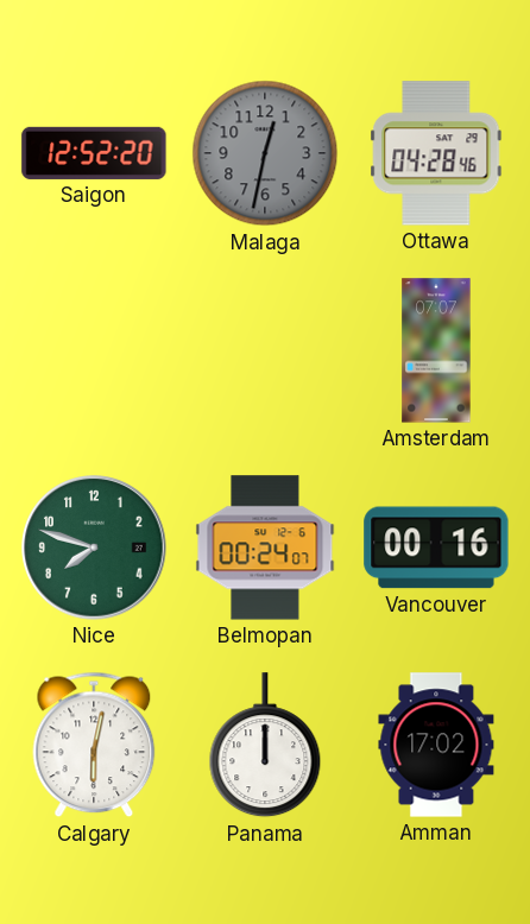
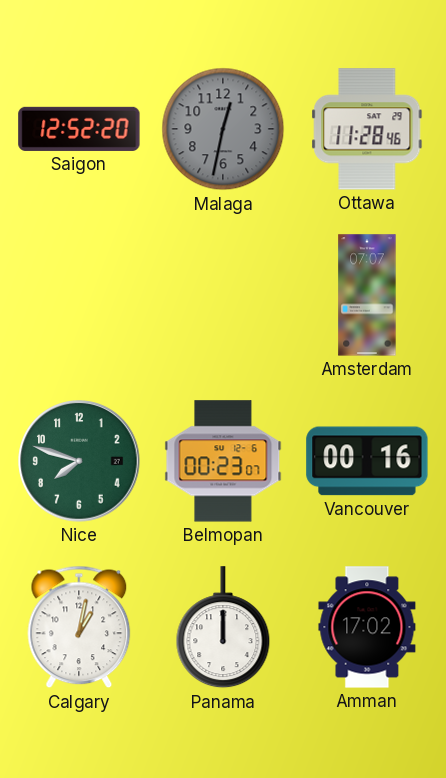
Ottawa: 04:28 -> 11:28
Belmopan: 00:24 -> 00:23
Calgary: 6:02 -> 1:02
